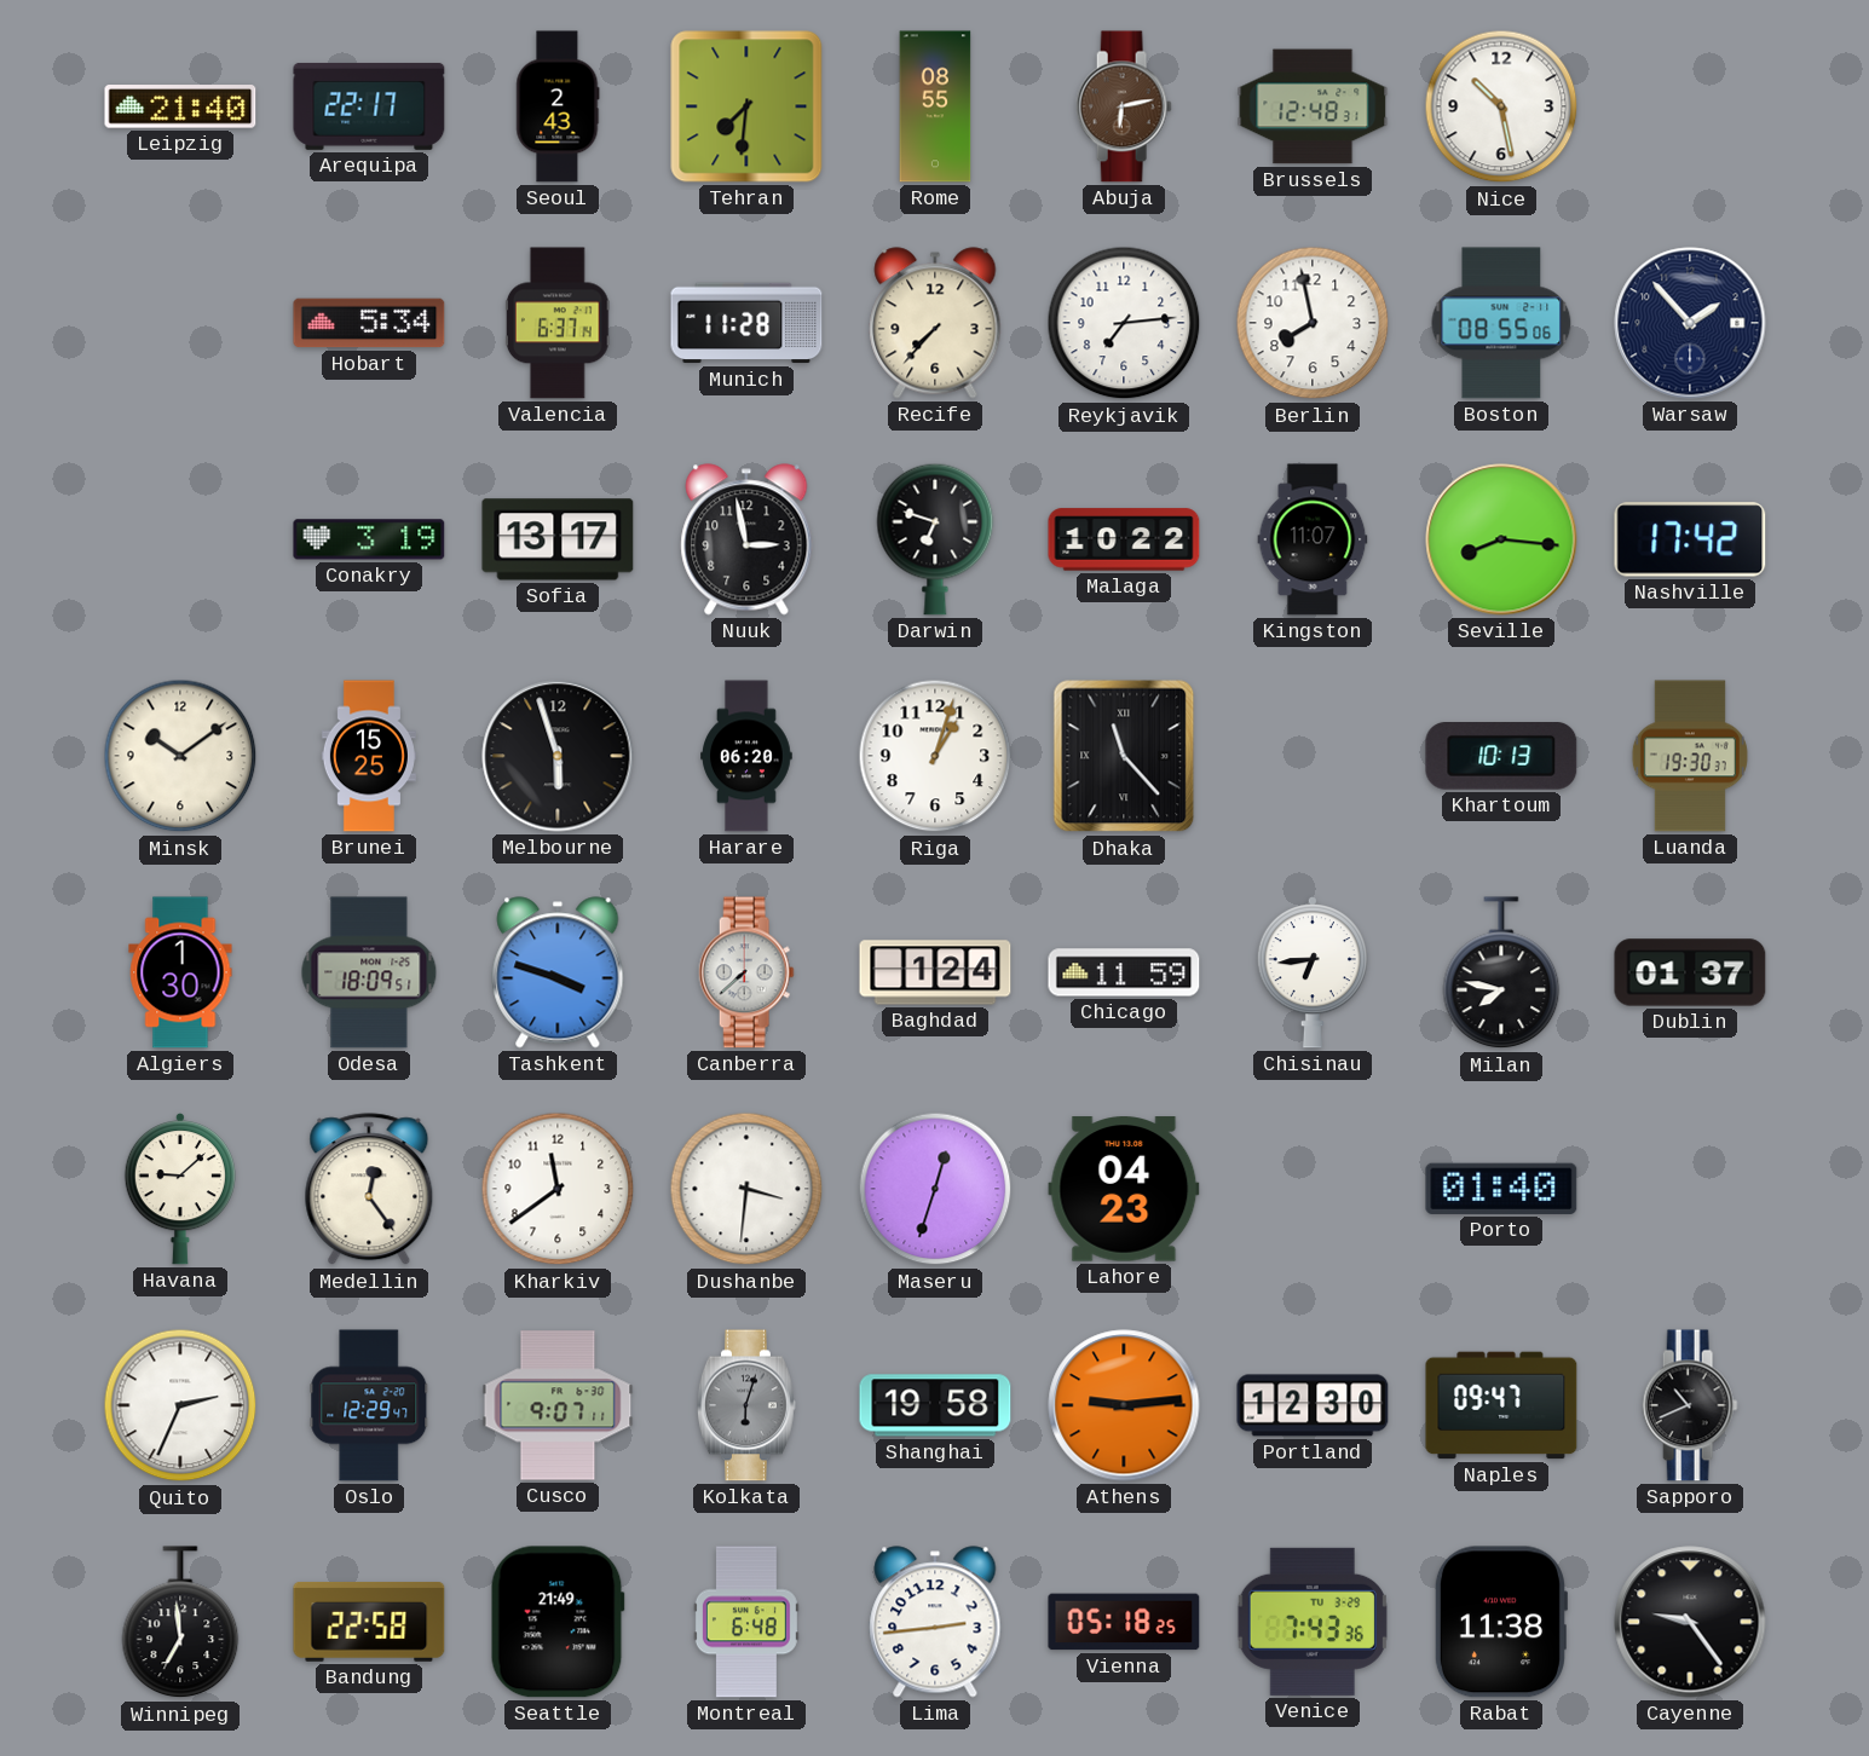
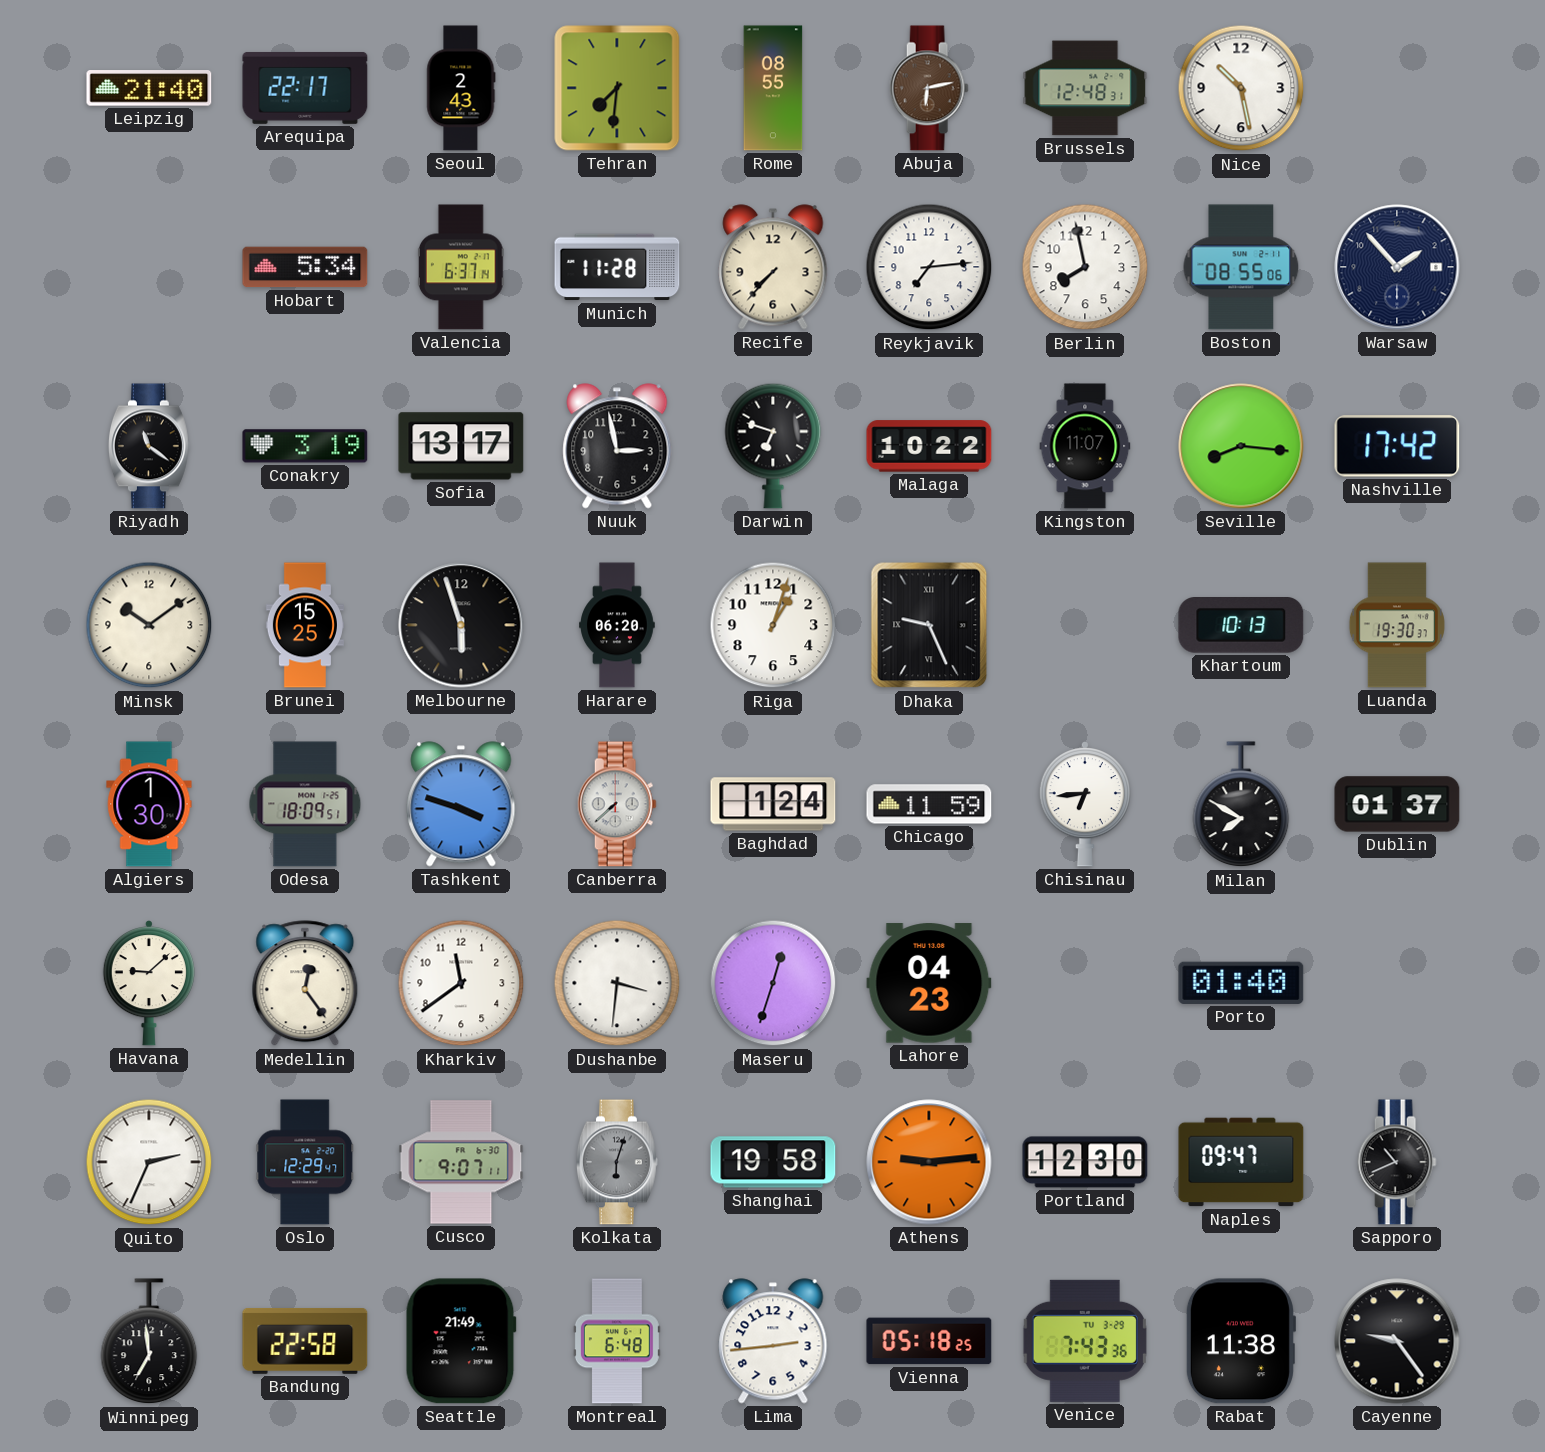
Riyadh: none -> 11:21
Dhaka: 11:23 -> 9:26
Milan: 7:47 -> 7:50
